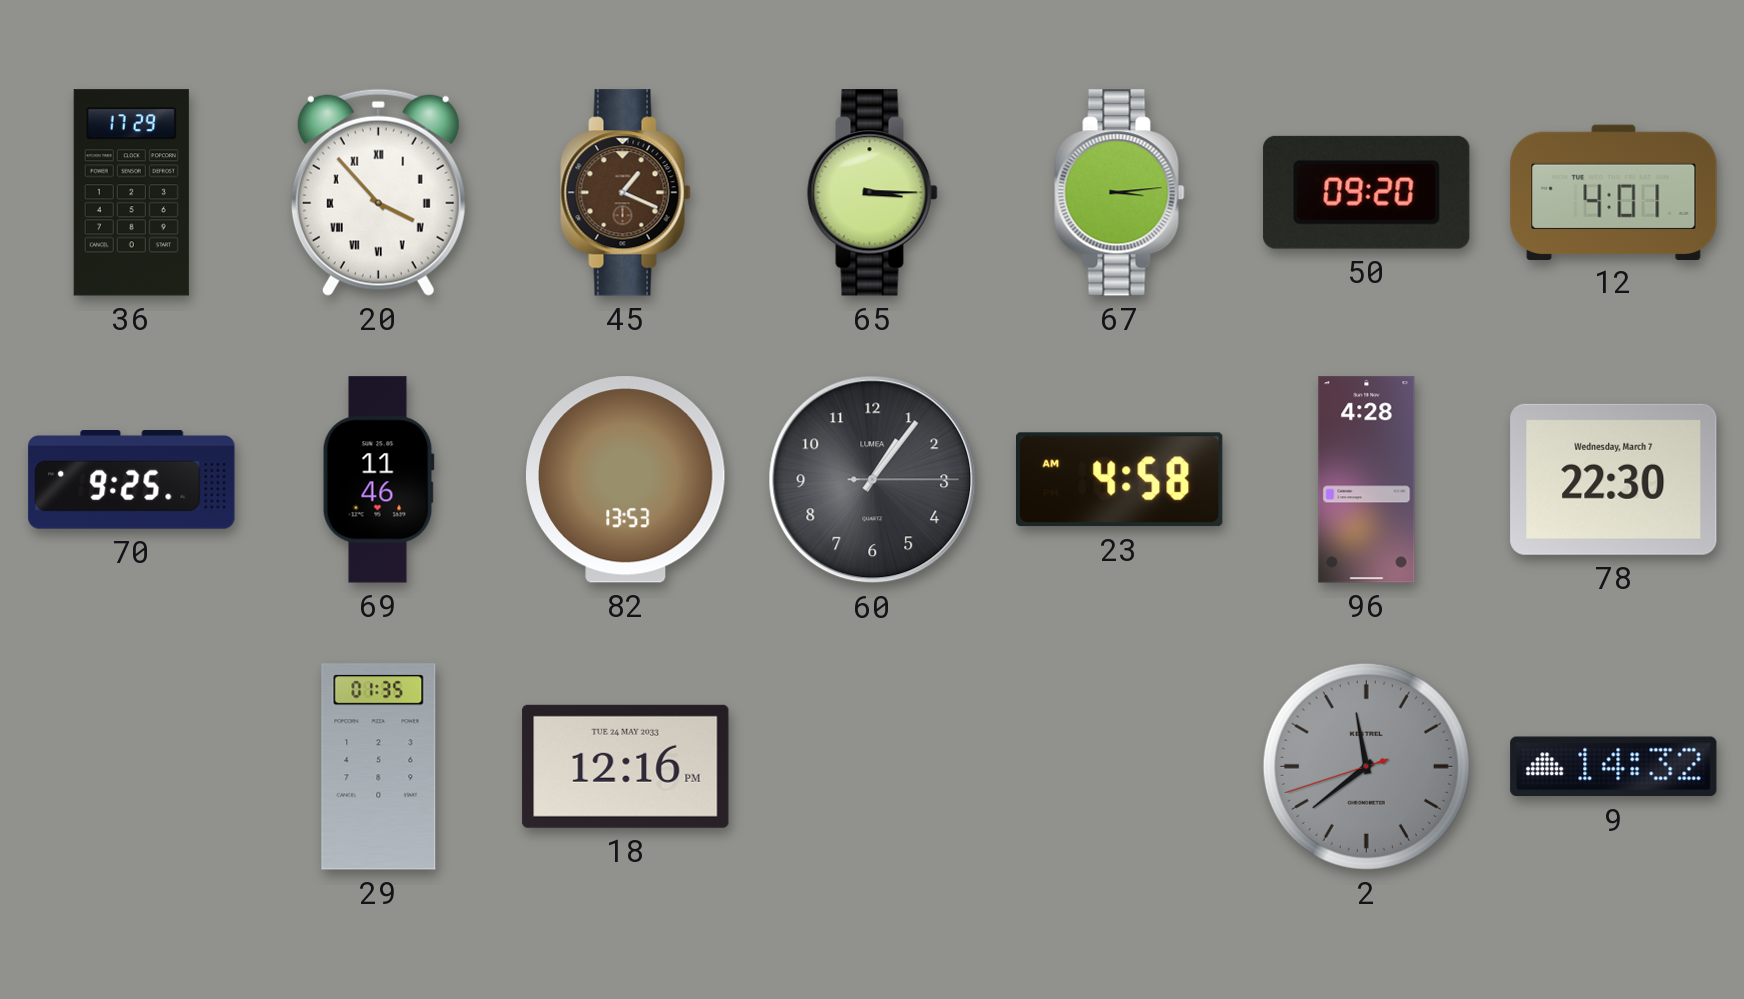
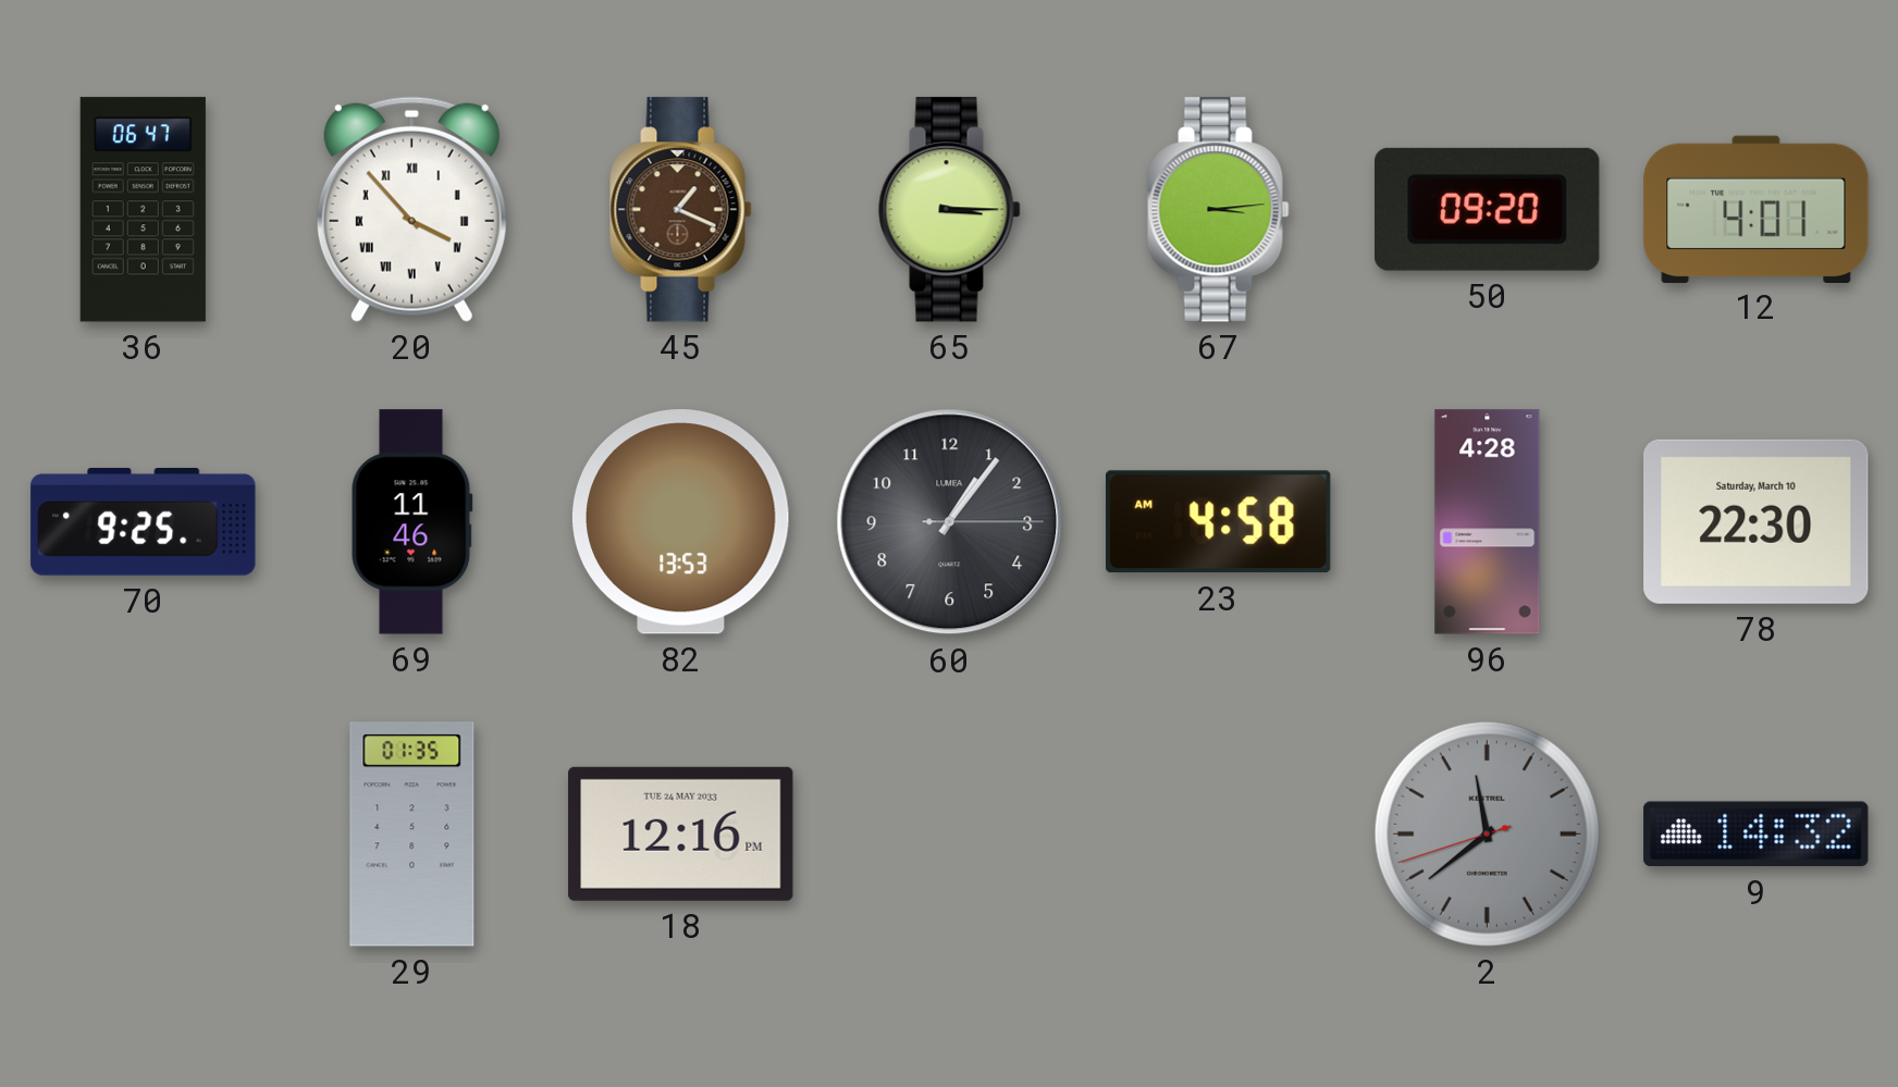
36: 17:29 -> 06:47
78 date: Wednesday, March 7 -> Saturday, March 10
